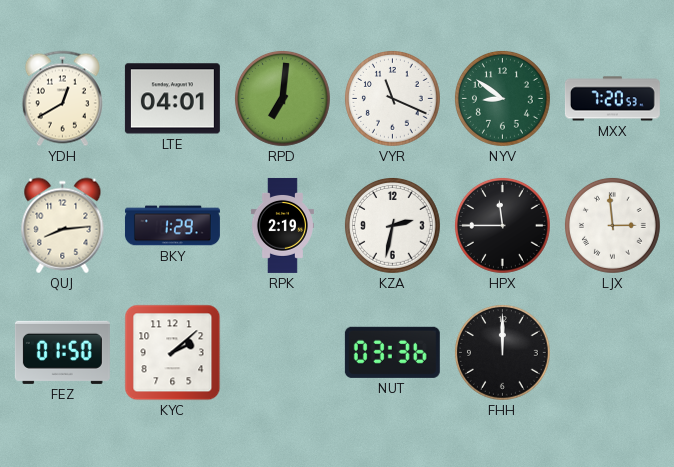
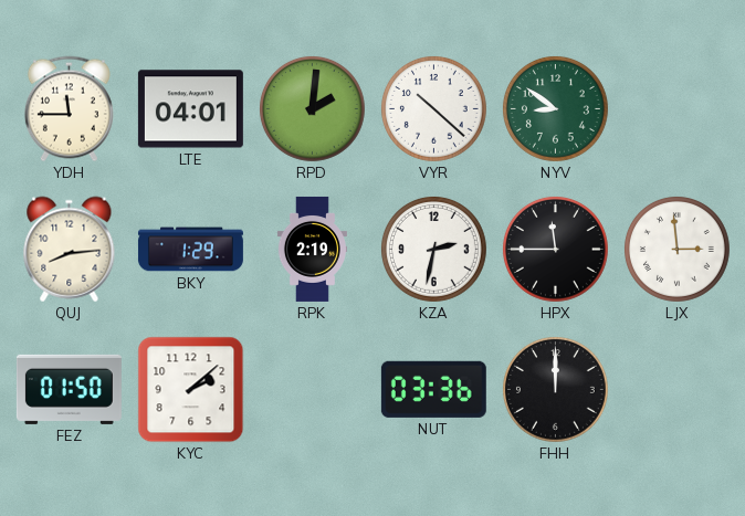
YDH: 12:40 -> 11:45
RPD: 7:01 -> 2:01
VYR: 11:19 -> 10:22
MXX: 7:20 -> none
